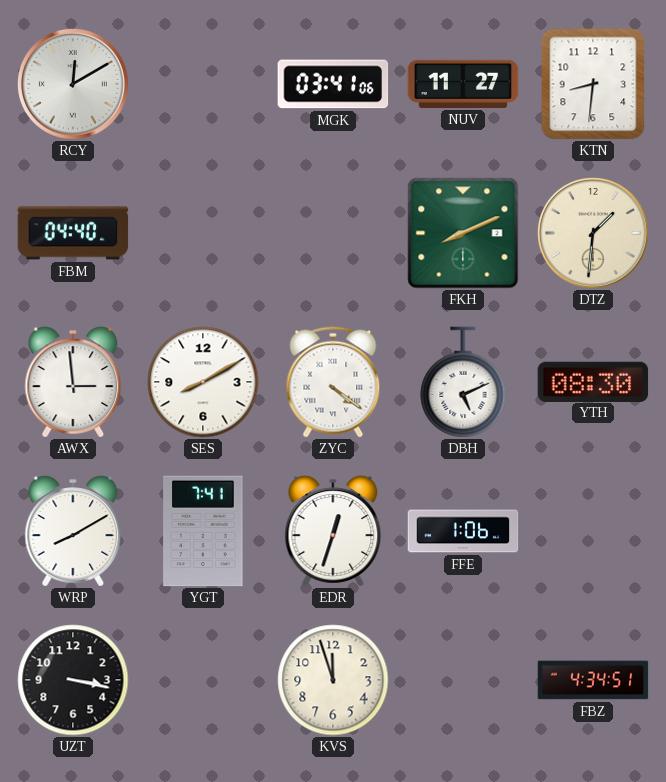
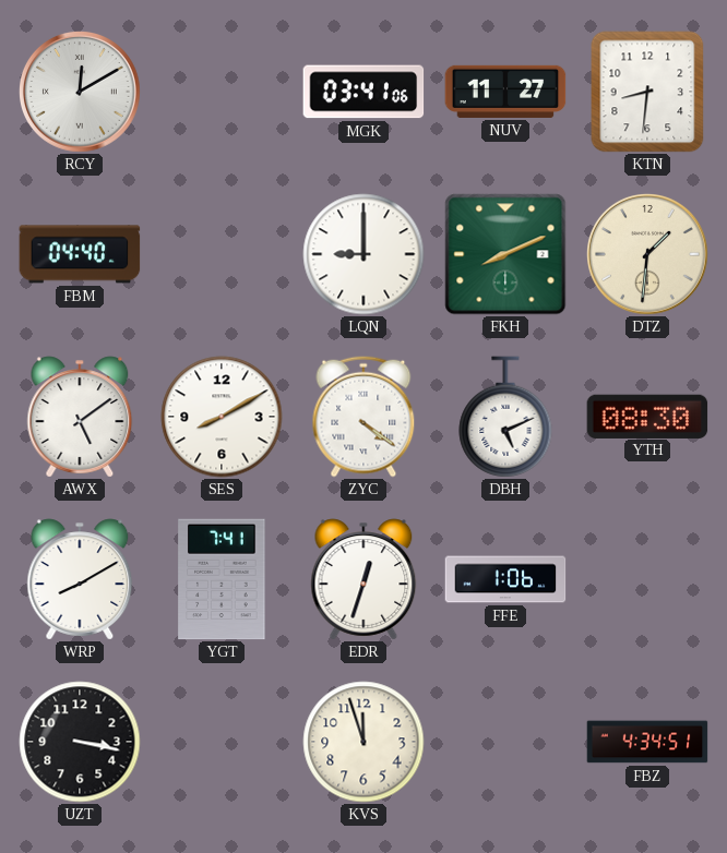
LQN: none -> 9:00
AWX: 2:59 -> 5:09
